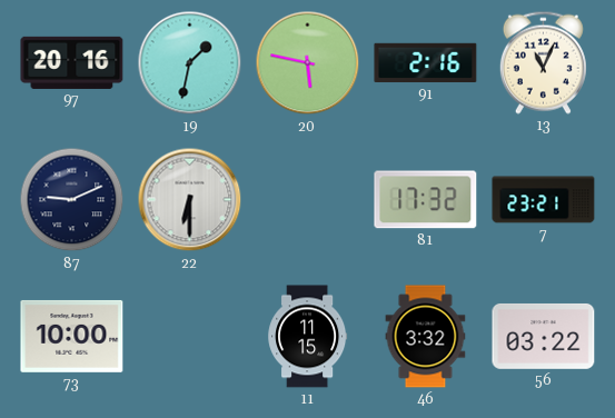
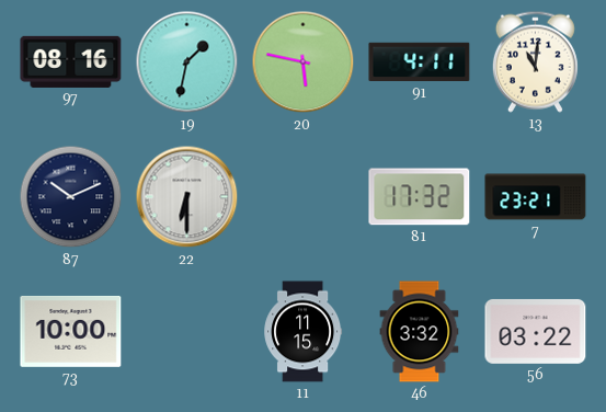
97: 20:16 -> 08:16
91: 2:16 -> 4:11
13: 11:04 -> 11:01
87: 9:11 -> 10:11
